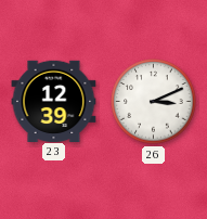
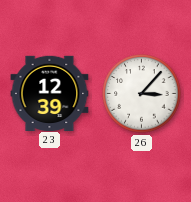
26: 3:11 -> 3:07
